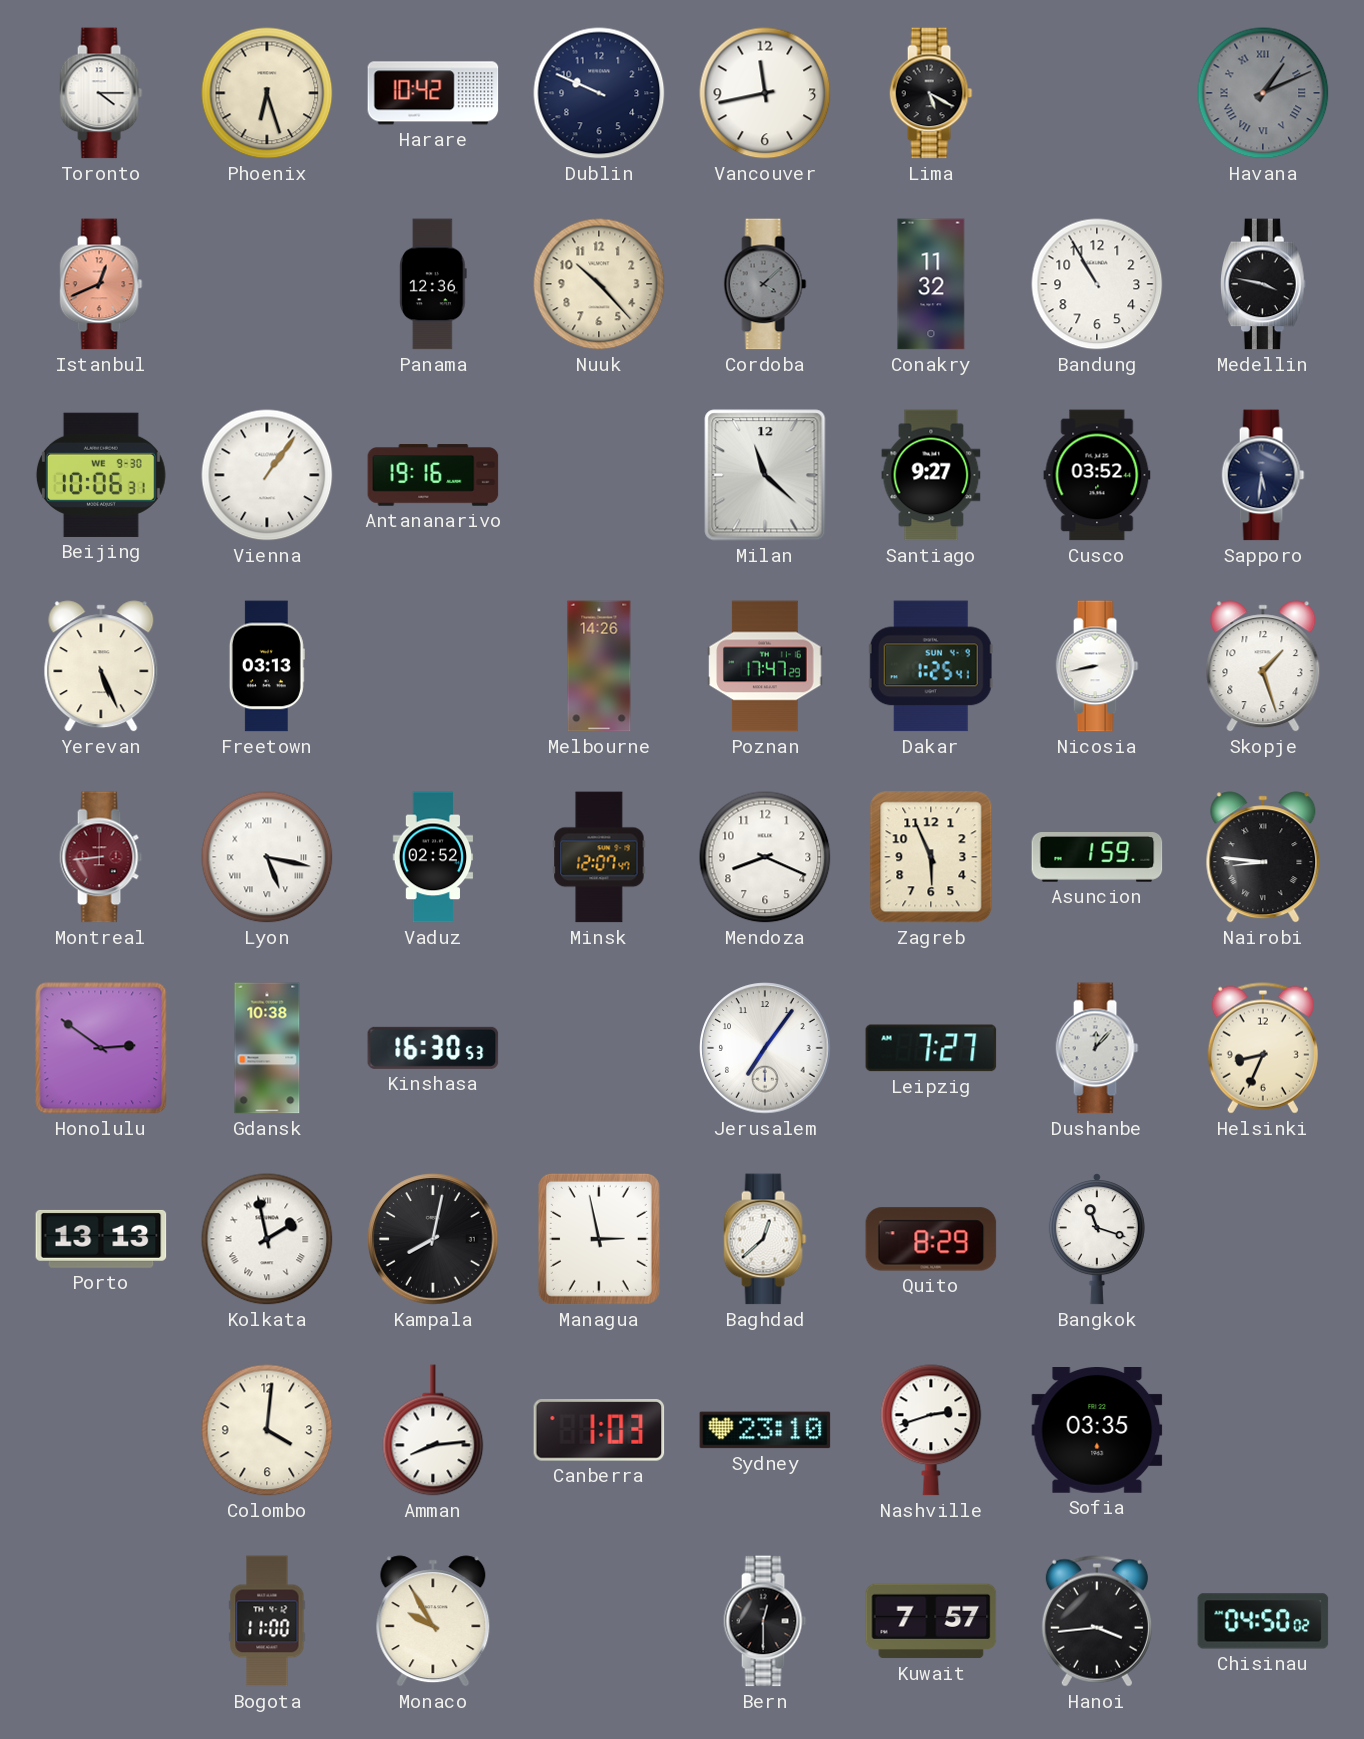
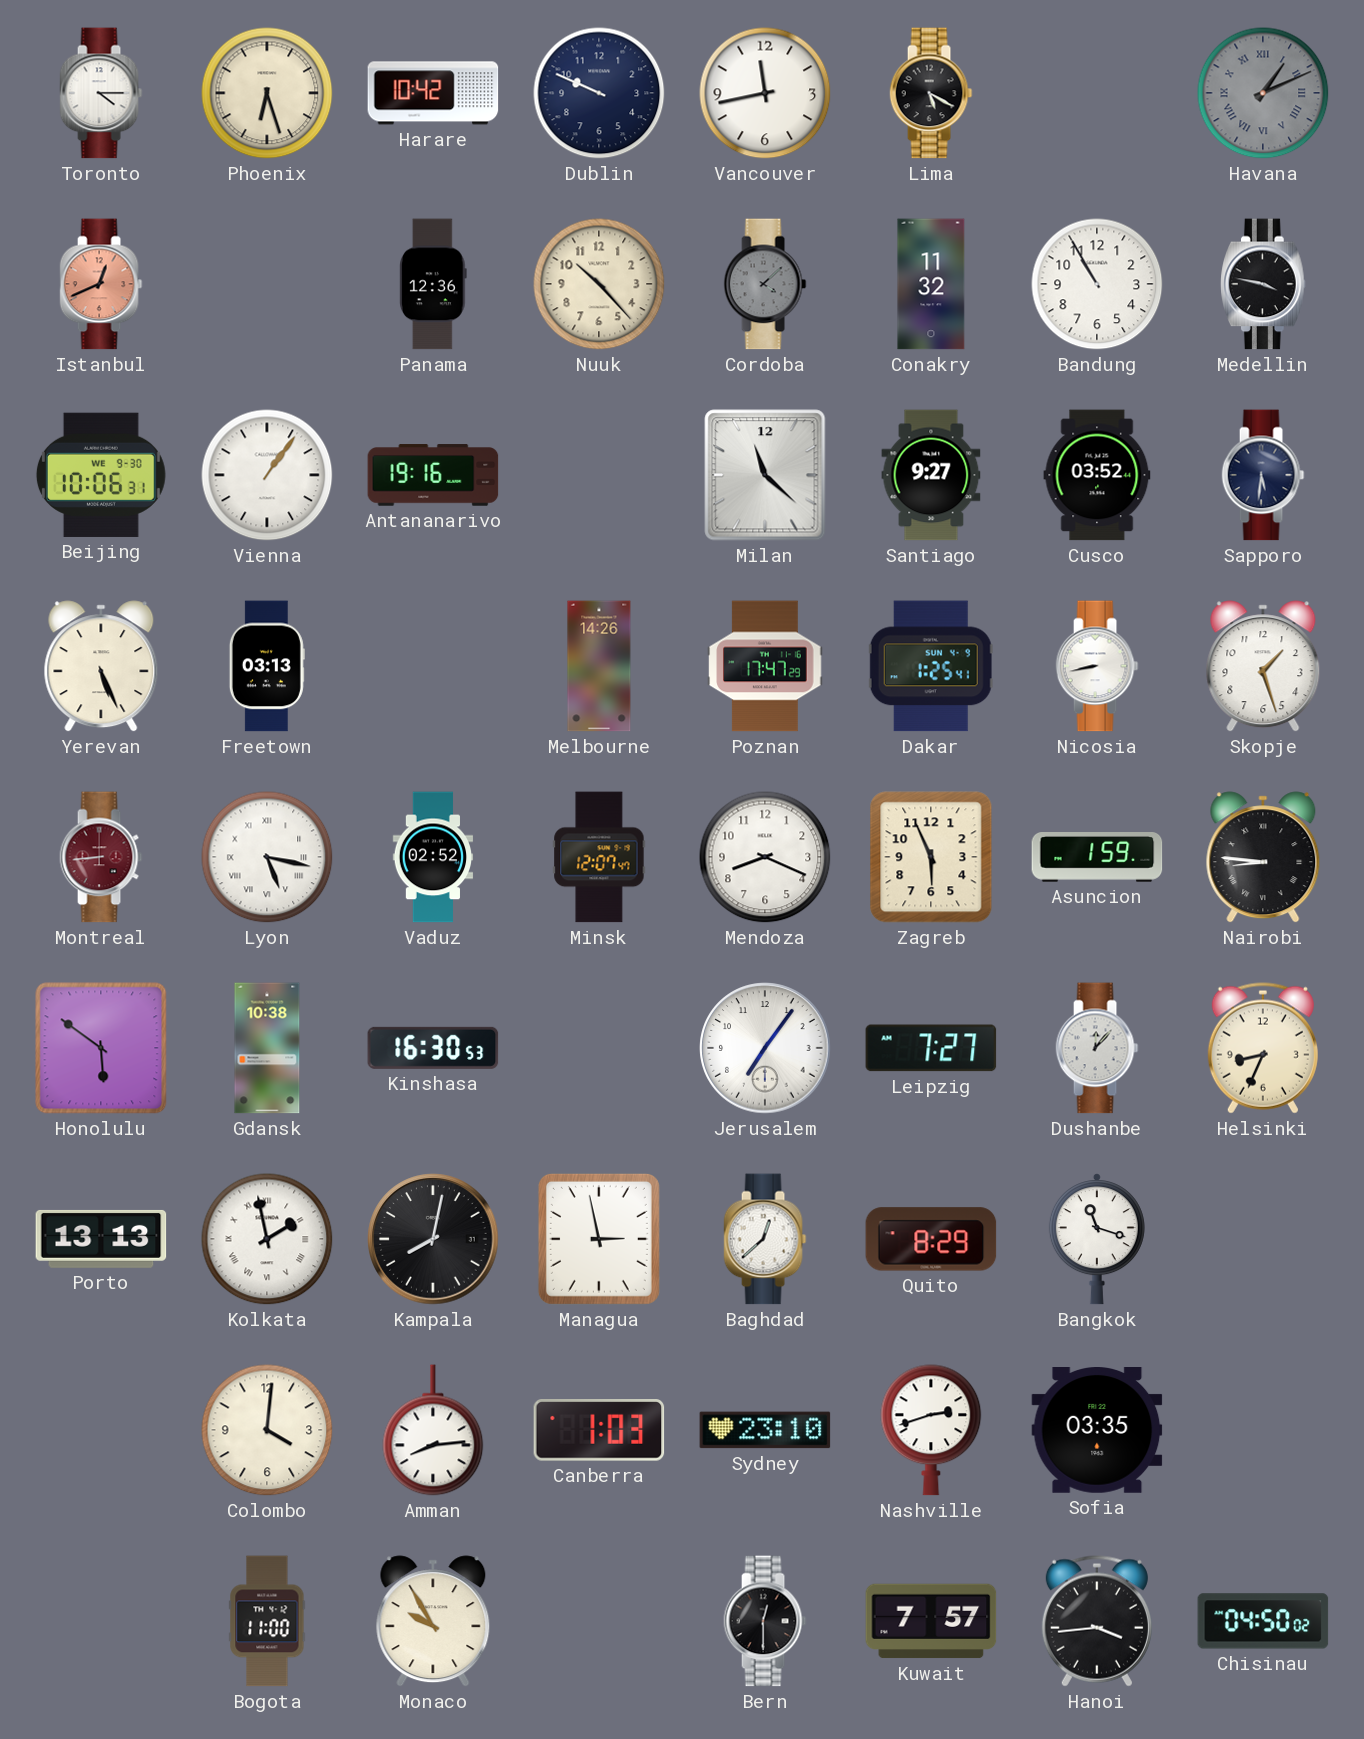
Honolulu: 2:51 -> 5:51
